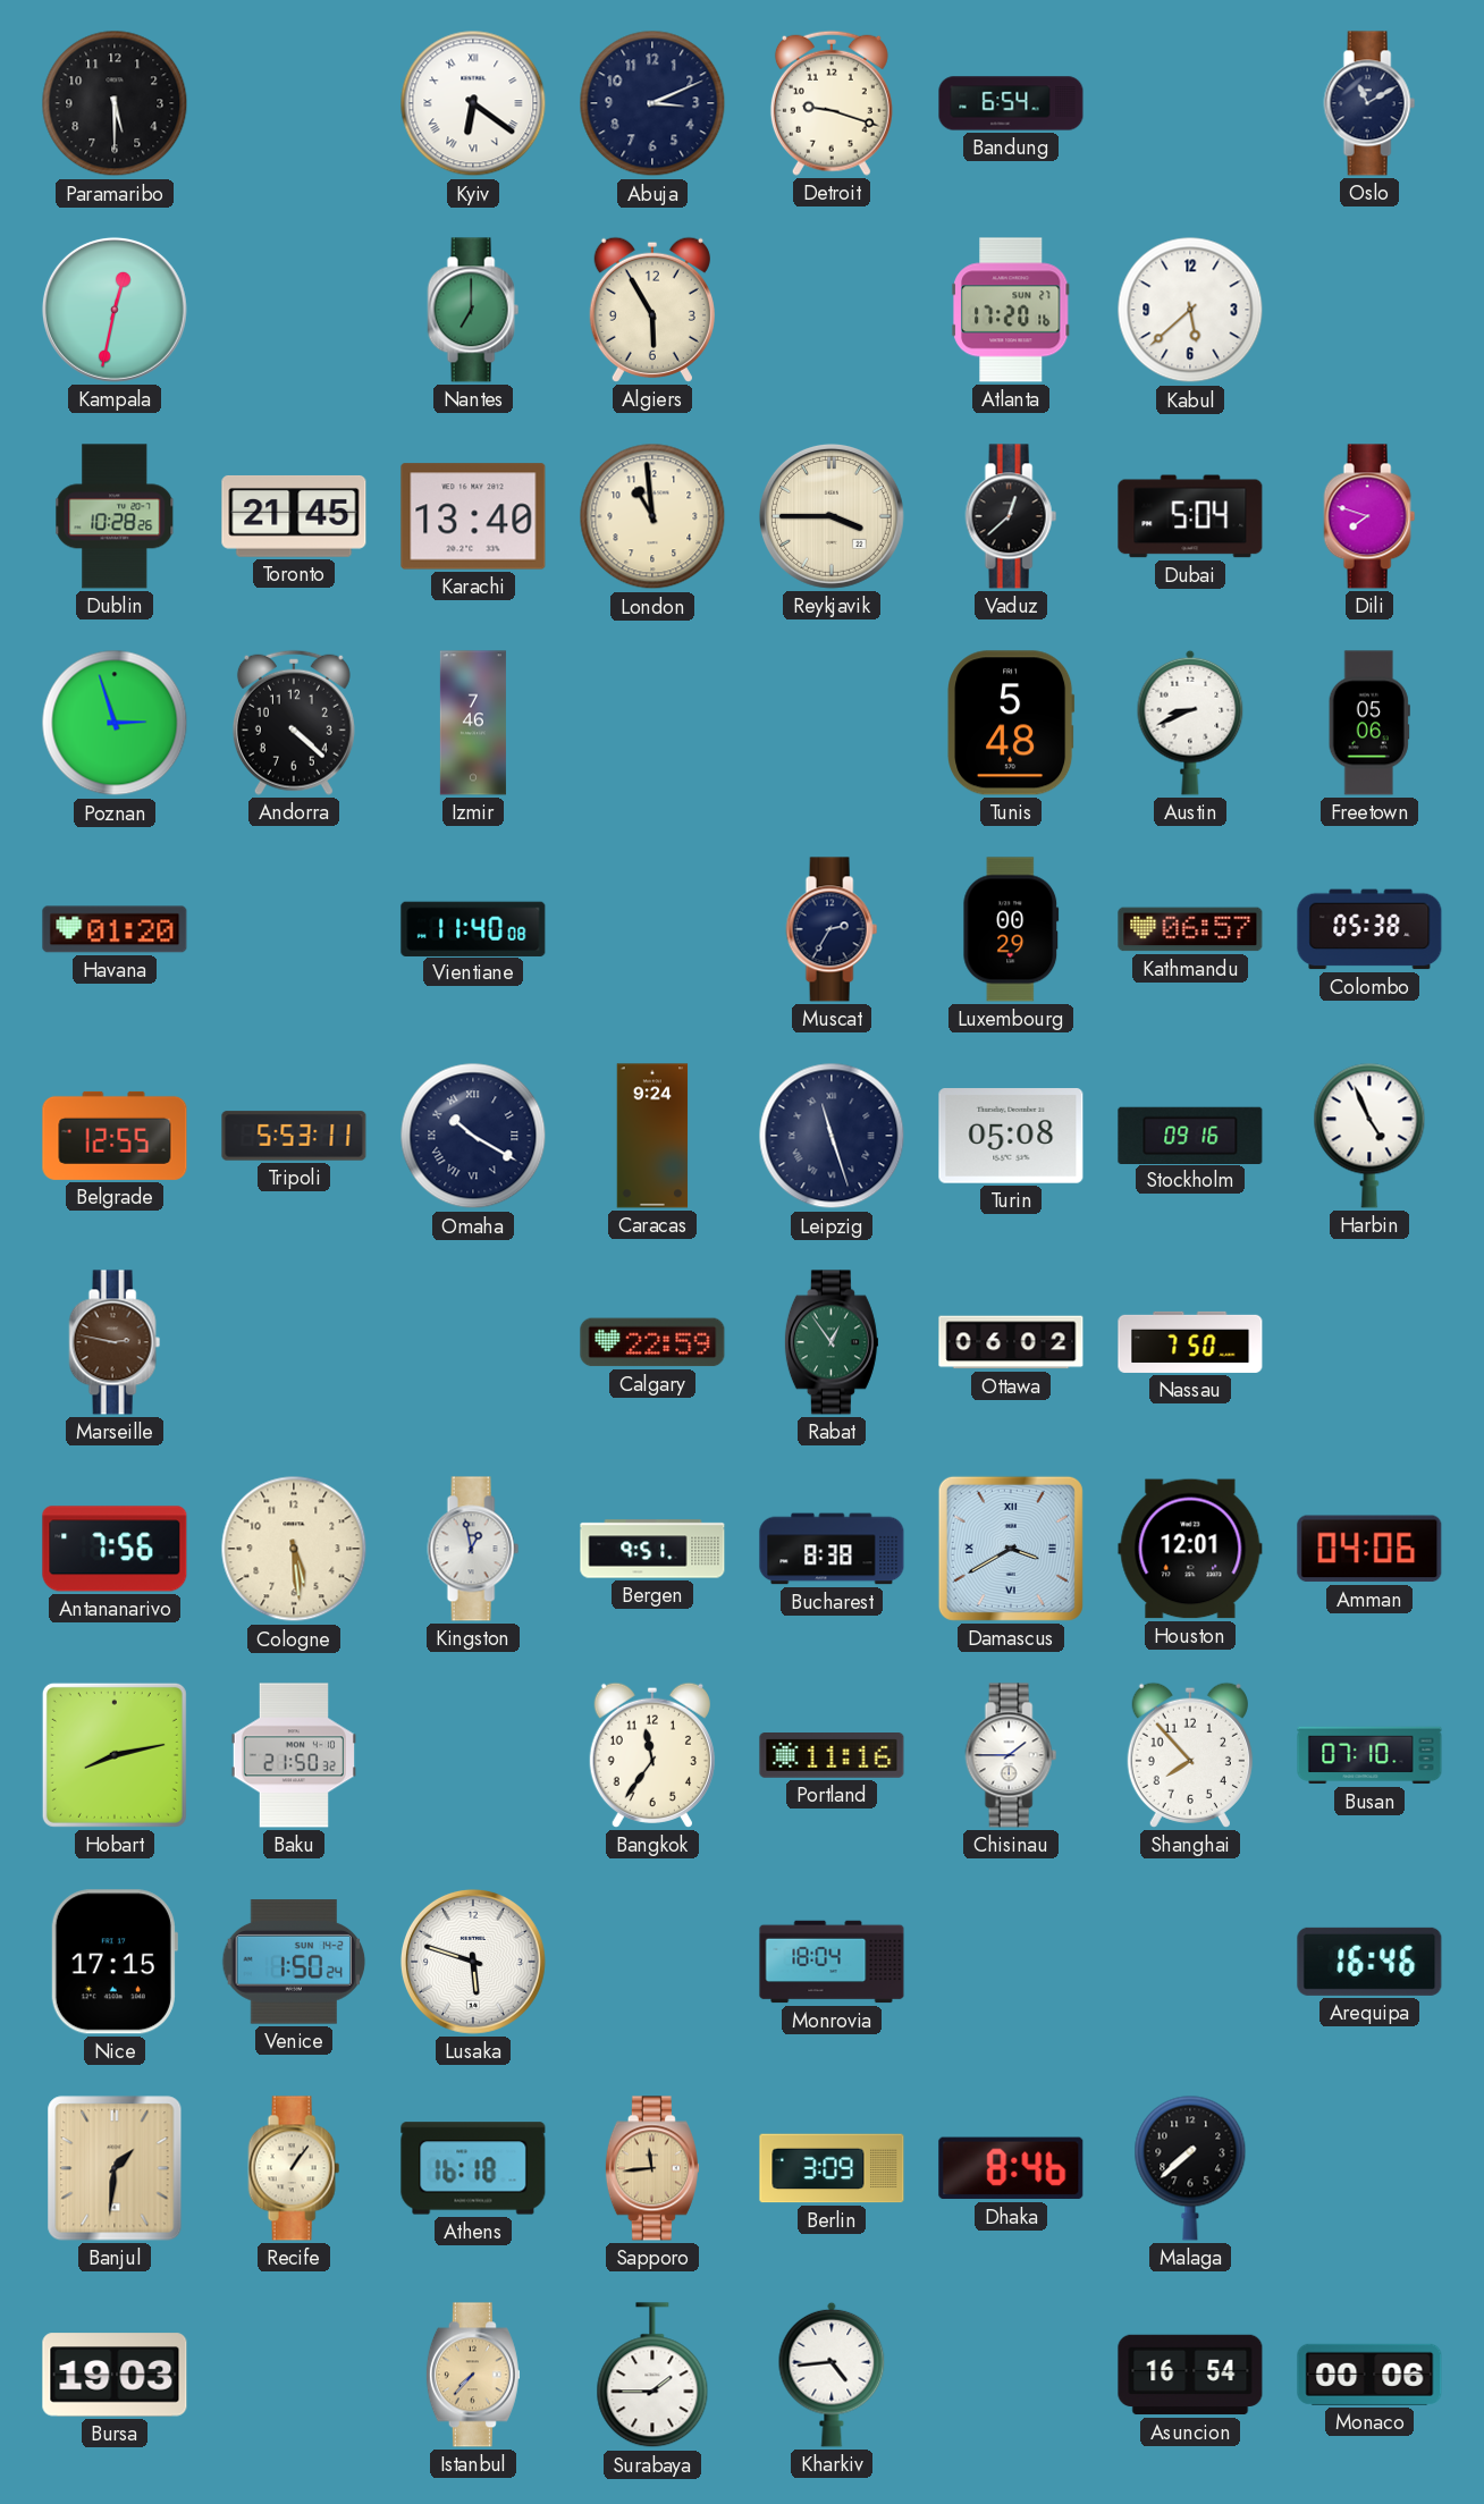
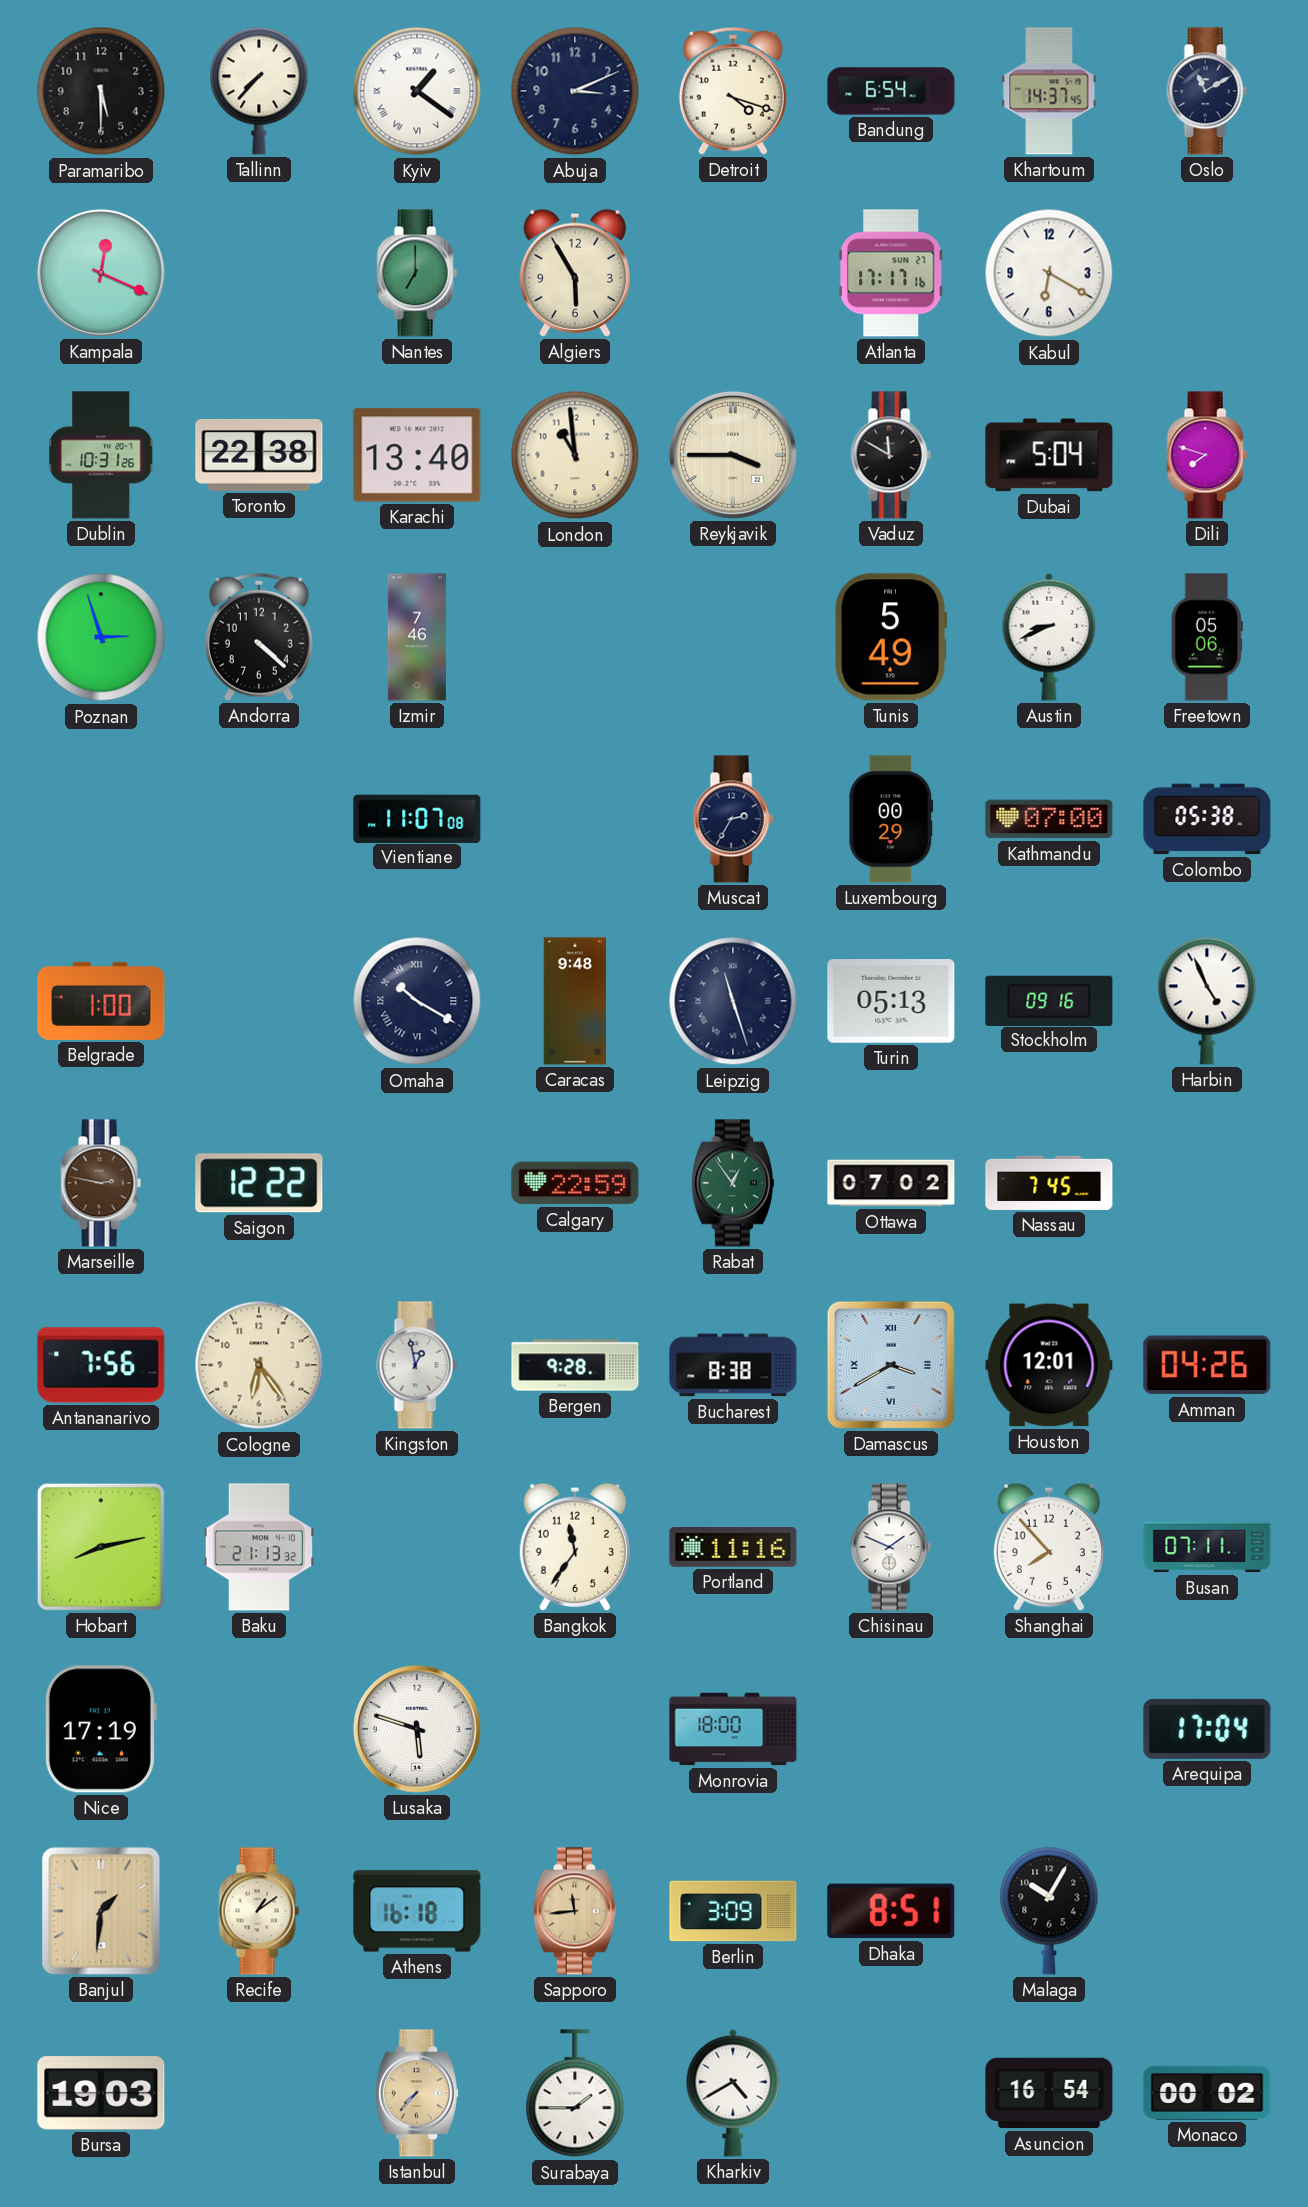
Tallinn: none -> 7:37
Kyiv: 6:21 -> 1:21
Detroit: 9:18 -> 4:18
Khartoum: none -> 14:37
Kampala: 12:32 -> 12:19
Atlanta: 17:20 -> 17:17
Kabul: 5:38 -> 6:20
Dublin: 10:28 -> 10:31
Toronto: 21:45 -> 22:38
Vaduz: 12:38 -> 11:50
Tunis: 5:48 -> 5:49
Havana: 01:20 -> none
Vientiane: 11:40 -> 11:07
Kathmandu: 06:57 -> 07:00
Belgrade: 12:55 -> 1:00
Tripoli: 5:53 -> none
Caracas: 9:24 -> 9:48
Turin: 05:08 -> 05:13
Saigon: none -> 12:22
Ottawa: 06:02 -> 07:02
Nassau: 7:50 -> 7:45
Cologne: 5:29 -> 6:24
Bergen: 9:51 -> 9:28
Amman: 04:06 -> 04:26
Baku: 21:50 -> 21:13
Chisinau: 1:45 -> 1:49
Busan: 07:10 -> 07:11
Nice: 17:15 -> 17:19
Venice: 1:50 -> none
Monrovia: 18:04 -> 18:00
Arequipa: 16:46 -> 17:04
Recife: 1:06 -> 1:09
Dhaka: 8:46 -> 8:51
Malaga: 7:38 -> 10:05
Kharkiv: 4:44 -> 4:40
Monaco: 00:06 -> 00:02
